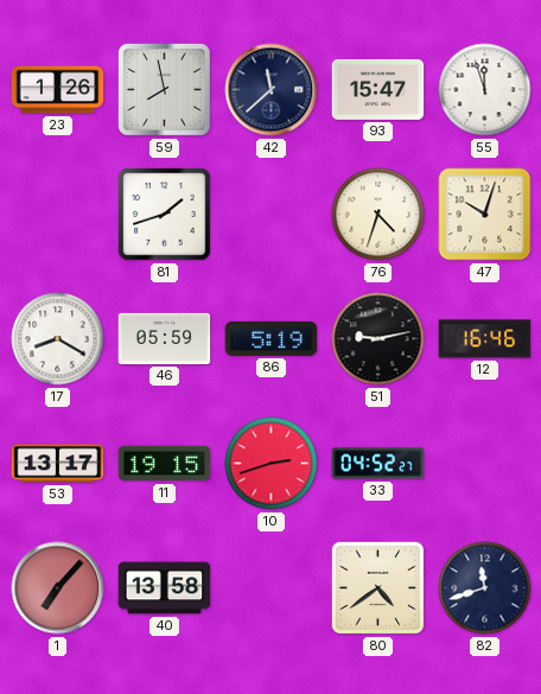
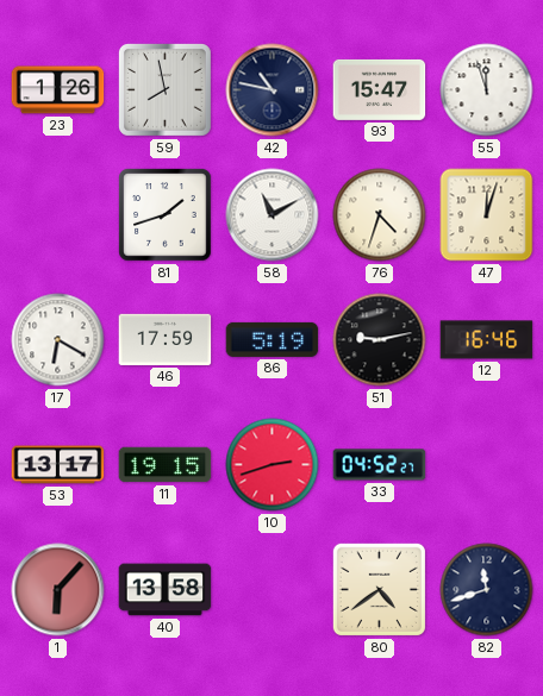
42: 11:38 -> 10:47
58: none -> 11:10
47: 10:03 -> 12:03
17: 8:20 -> 6:20
46: 05:59 -> 17:59
1: 7:07 -> 6:07
